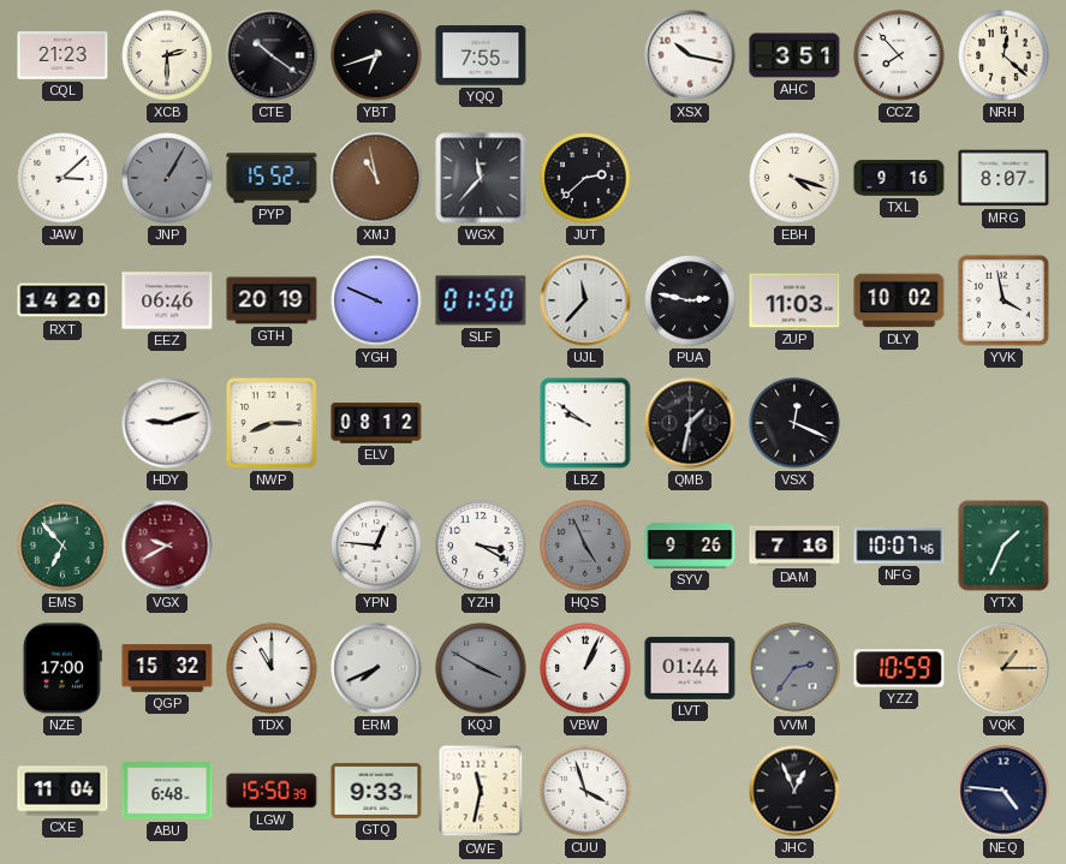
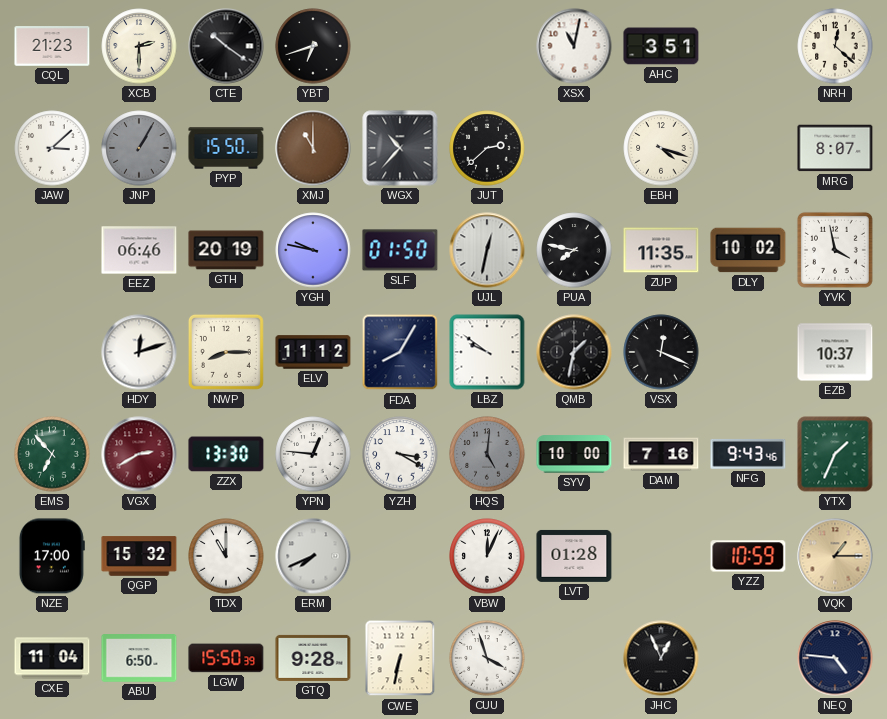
YQQ: 7:55 -> none
XSX: 10:17 -> 11:02
CCZ: 7:53 -> none
PYP: 15:52 -> 15:50
XMJ: 10:58 -> 11:00
WGX: 11:37 -> 10:37
TXL: 9:16 -> none
RXT: 14:20 -> none
YGH: 9:49 -> 9:47
UJL: 11:37 -> 12:32
PUA: 2:47 -> 7:47
ZUP: 11:03 -> 11:35
HDY: 9:12 -> 12:12
ELV: 08:12 -> 11:12
FDA: none -> 8:05
EZB: none -> 10:37
VGX: 9:40 -> 2:40
ZZX: none -> 13:30
HQS: 4:56 -> 5:01
SYV: 9:26 -> 10:00
NFG: 10:07 -> 9:43
KQJ: 3:50 -> none
VBW: 1:04 -> 12:04
LVT: 01:44 -> 01:28
VVM: 2:36 -> none
ABU: 6:48 -> 6:50
GTQ: 9:33 -> 9:28
CWE: 11:32 -> 6:32
